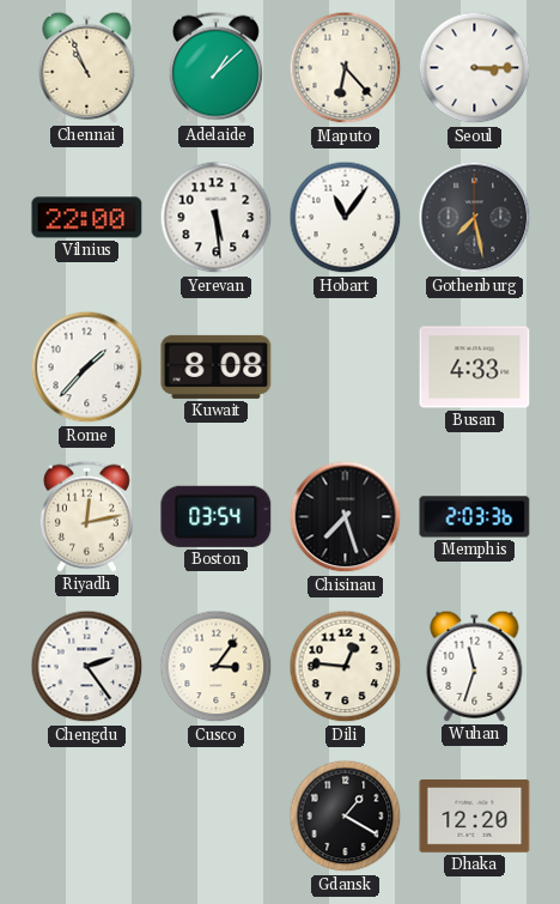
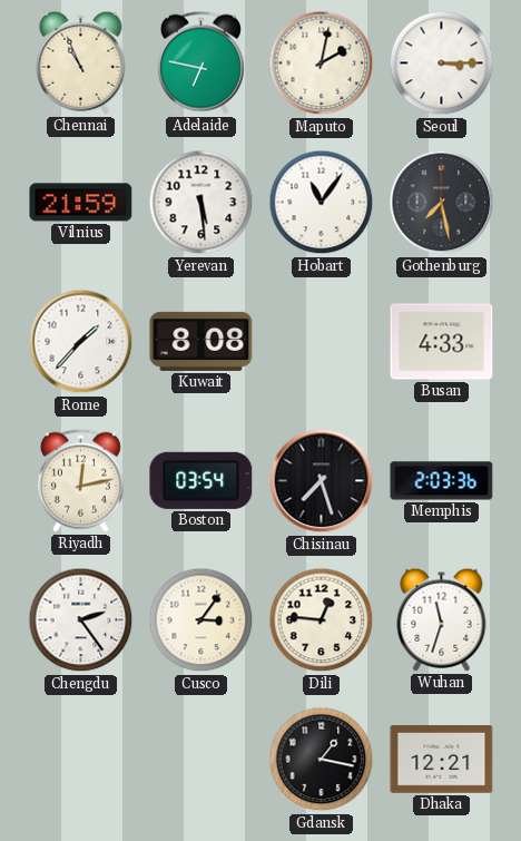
Adelaide: 1:08 -> 6:47
Maputo: 6:23 -> 2:02
Vilnius: 22:00 -> 21:59
Gdansk: 1:20 -> 1:17
Dhaka: 12:20 -> 12:21
